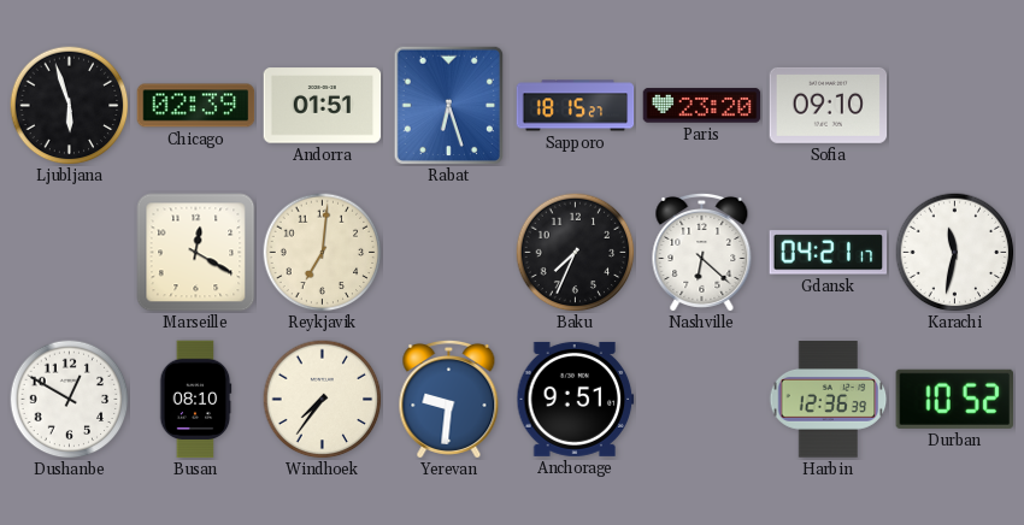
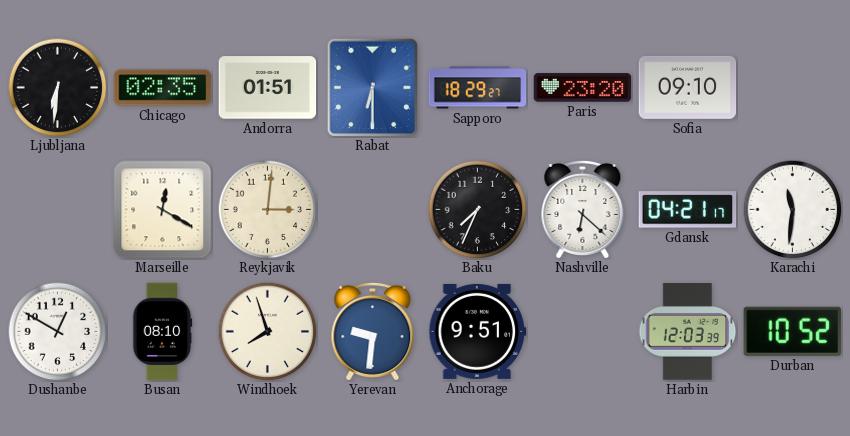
Ljubljana: 5:57 -> 6:31
Chicago: 02:39 -> 02:35
Rabat: 6:27 -> 6:30
Sapporo: 18:15 -> 18:29
Reykjavik: 7:01 -> 3:01
Karachi: 11:32 -> 11:31
Windhoek: 7:36 -> 7:57
Harbin: 12:36 -> 12:03
